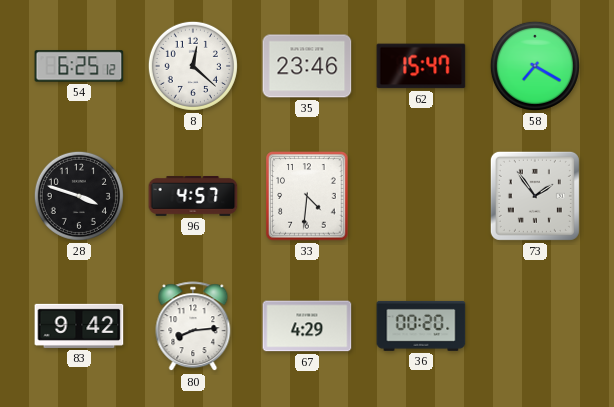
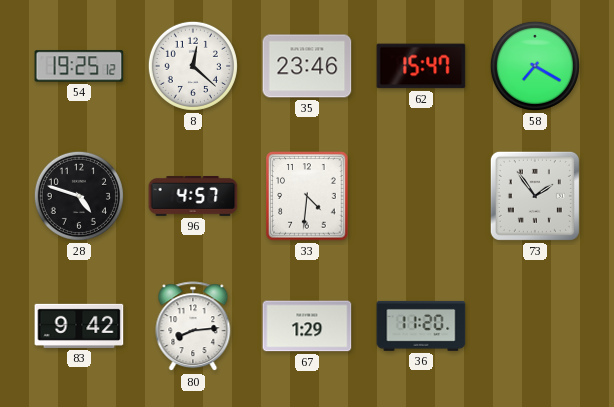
54: 6:25 -> 19:25
28: 3:48 -> 4:48
67: 4:29 -> 1:29
36: 00:20 -> 11:20
